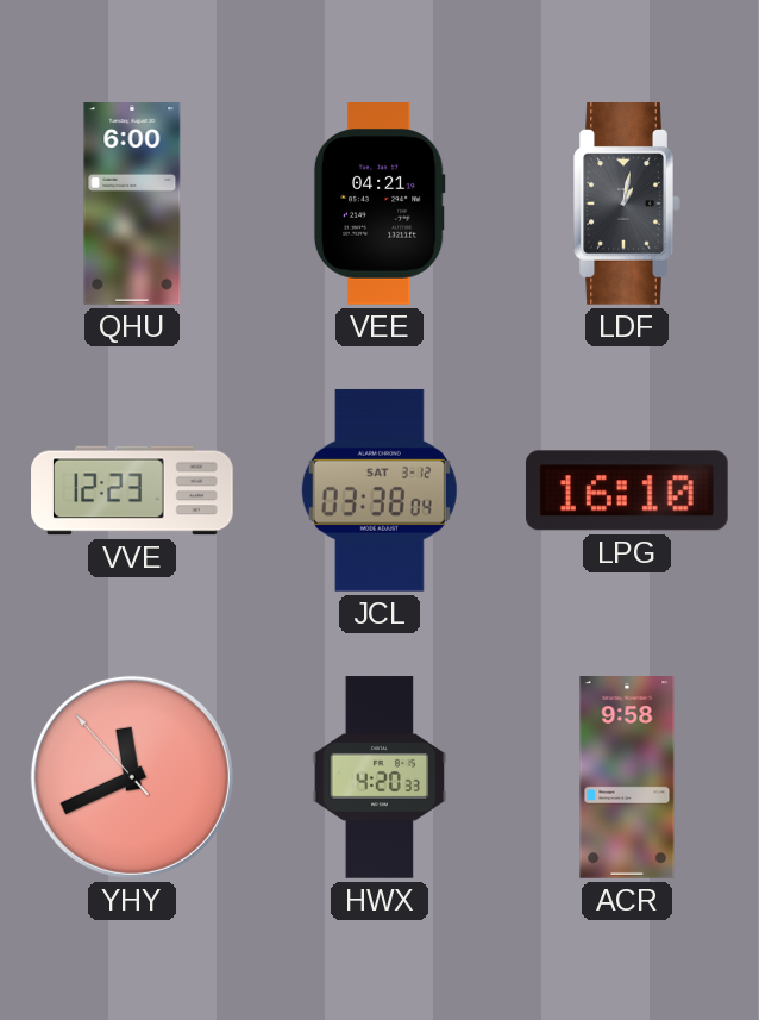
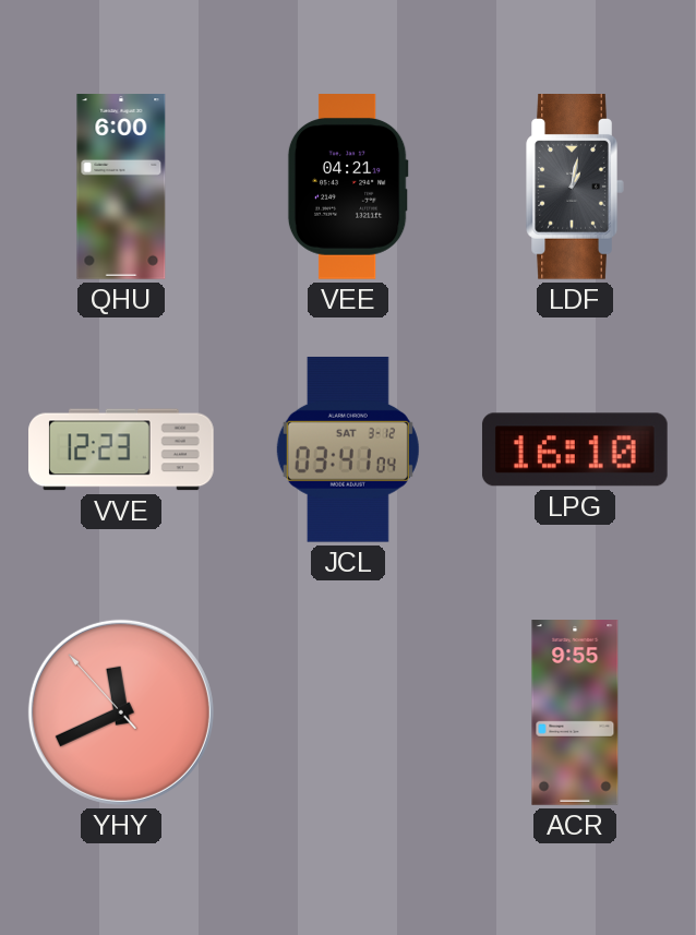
JCL: 03:38 -> 03:41
HWX: 4:20 -> none
ACR: 9:58 -> 9:55
